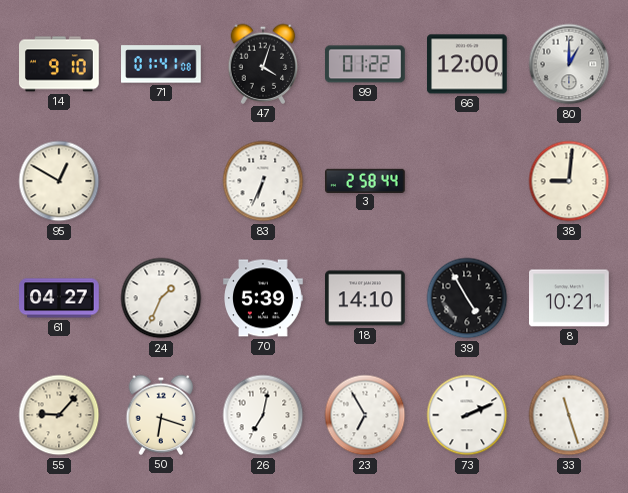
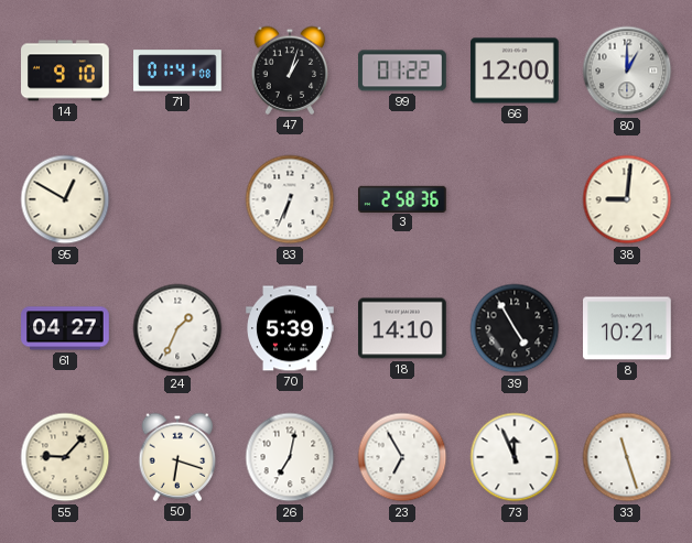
47: 4:03 -> 1:03
3: 2:58:44 -> 2:58:36
73: 2:11 -> 11:56
